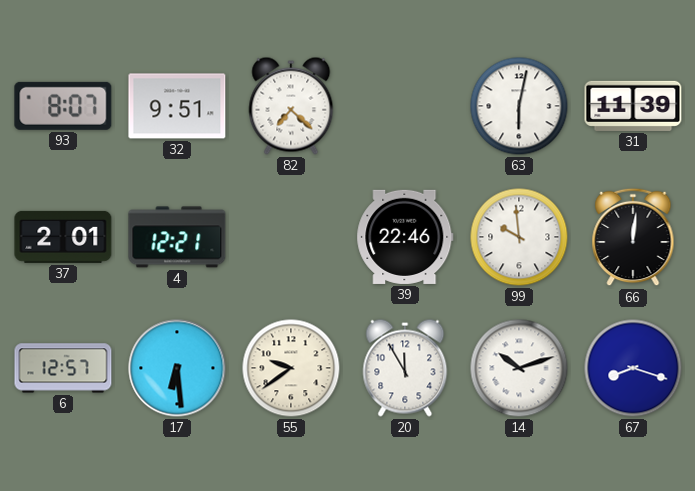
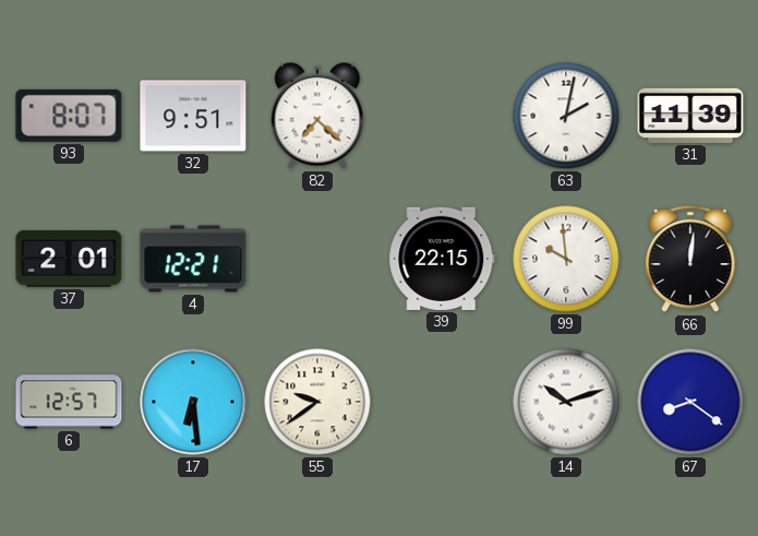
63: 6:02 -> 2:02
39: 22:46 -> 22:15
20: 11:55 -> none
67: 8:18 -> 8:21
